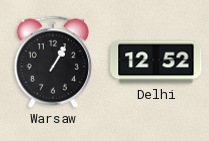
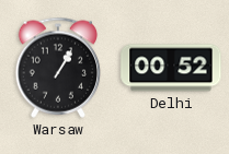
Delhi: 12:52 -> 00:52
